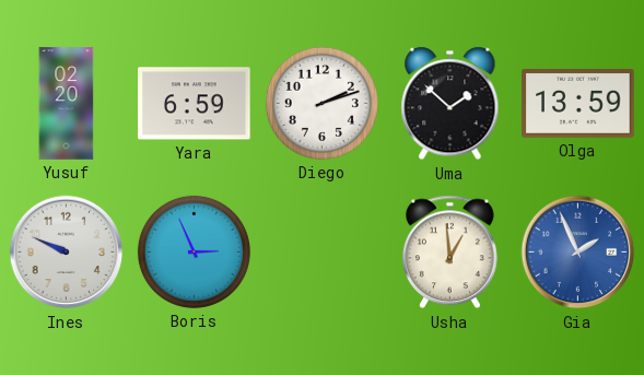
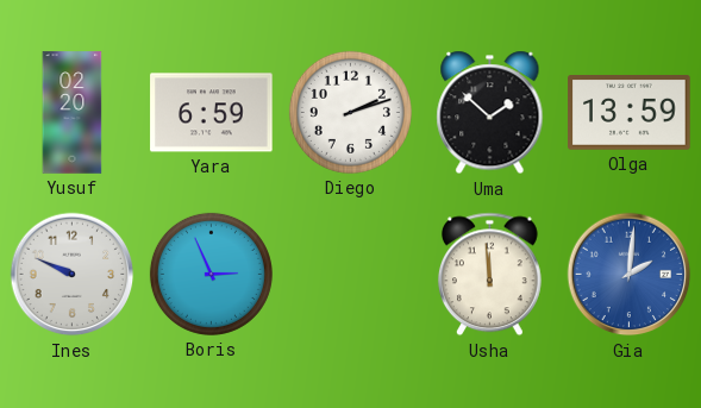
Usha: 12:59 -> 11:59
Gia: 1:56 -> 2:01
